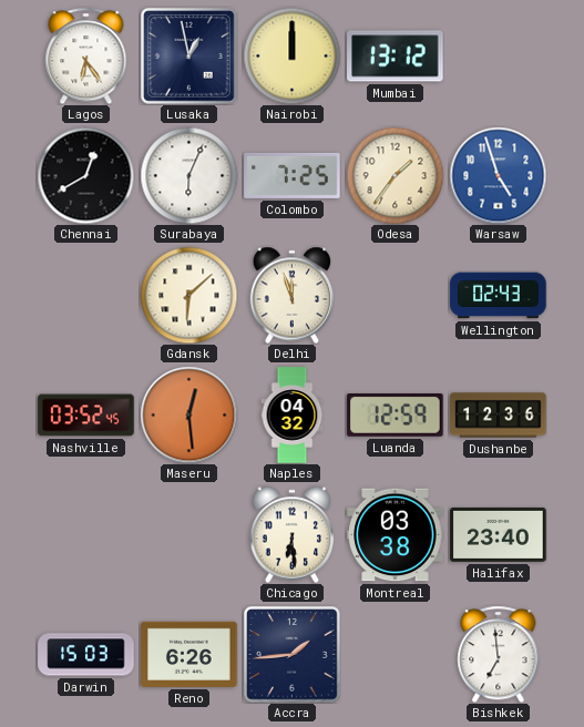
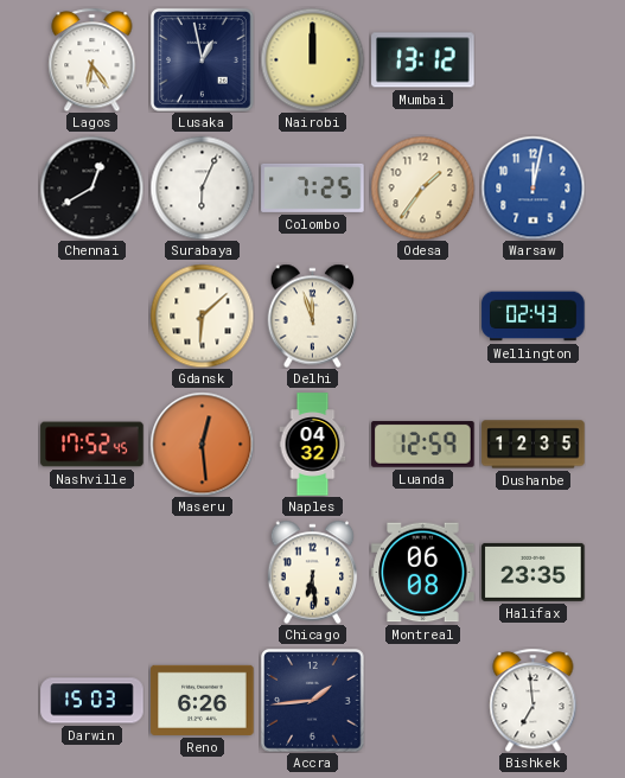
Warsaw: 4:57 -> 12:02
Nashville: 03:52 -> 17:52
Dushanbe: 12:36 -> 12:35
Montreal: 03:38 -> 06:08
Halifax: 23:40 -> 23:35
